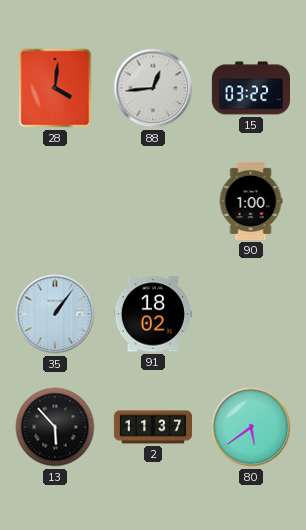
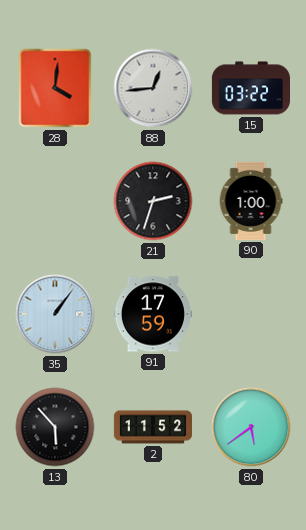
21: none -> 2:33
91: 18:02 -> 17:59
2: 11:37 -> 11:52
